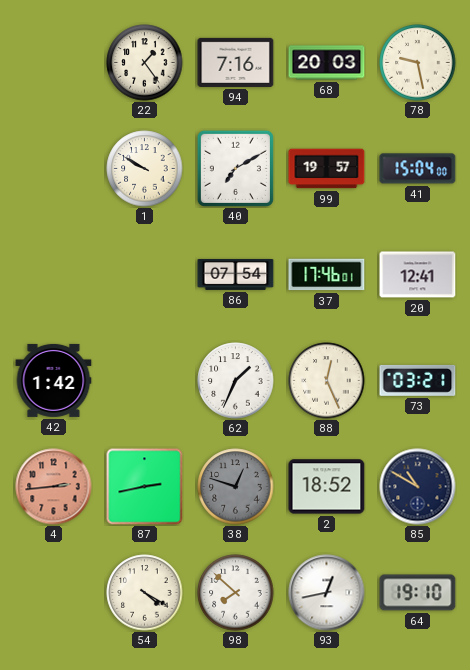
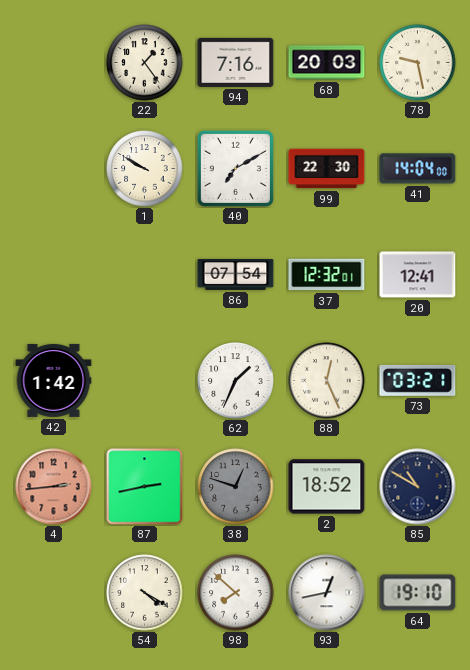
99: 19:57 -> 22:30
41: 15:04 -> 14:04
37: 17:46 -> 12:32
